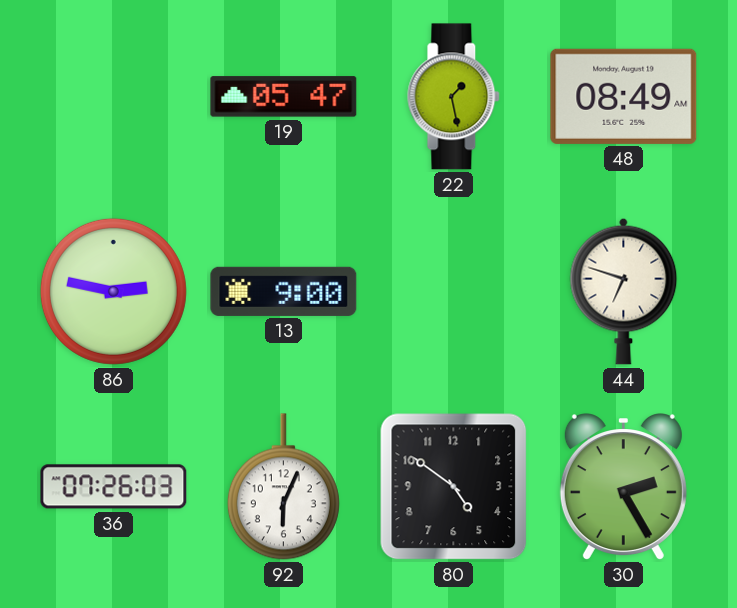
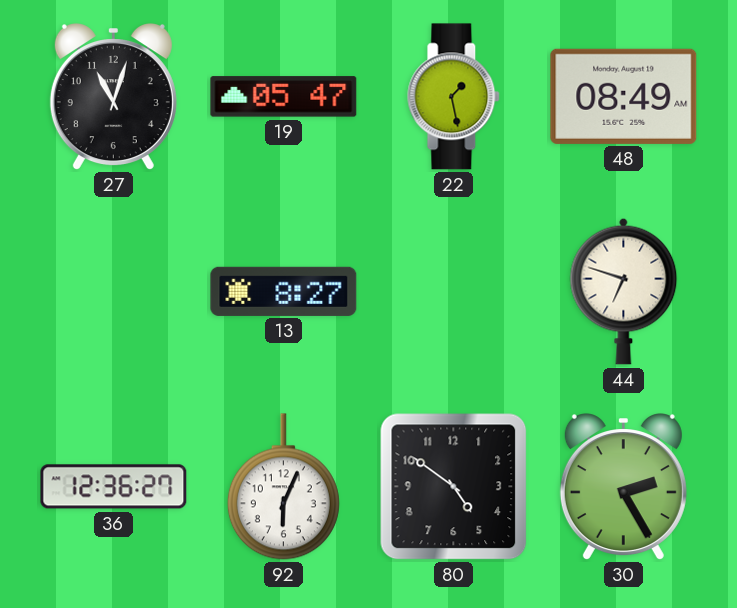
27: none -> 11:03
86: 2:47 -> none
13: 9:00 -> 8:27
36: 07:26 -> 12:36
